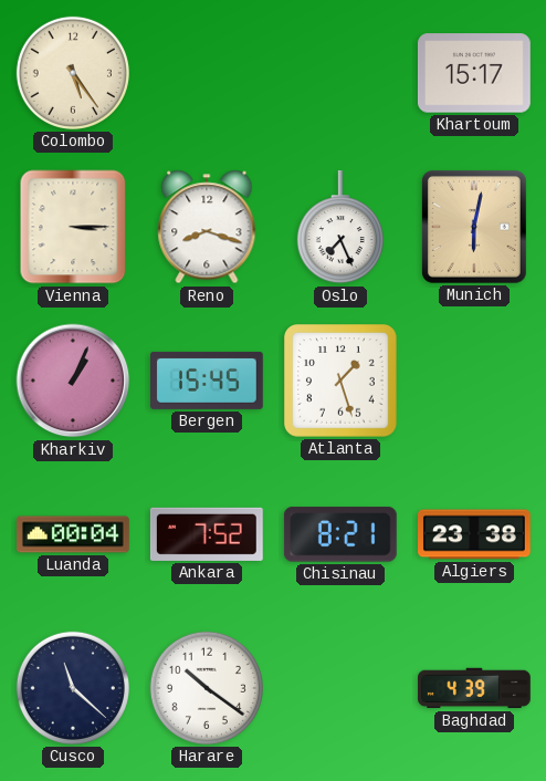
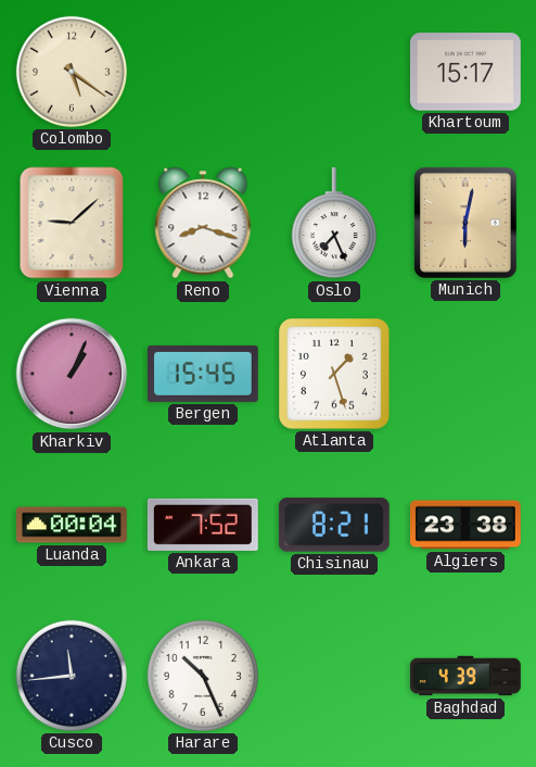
Colombo: 5:24 -> 5:21
Vienna: 3:15 -> 9:08
Cusco: 11:22 -> 11:44
Harare: 10:21 -> 10:26
